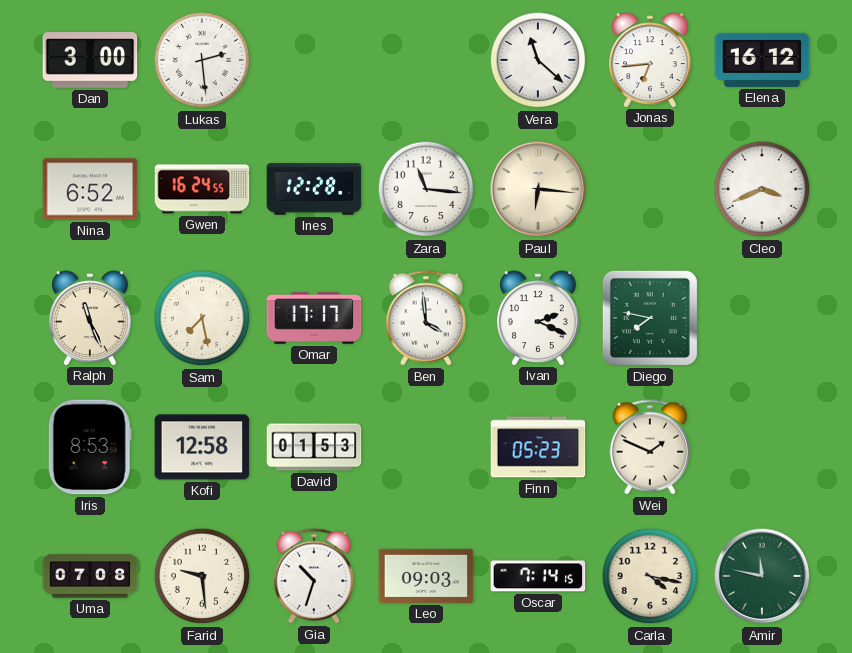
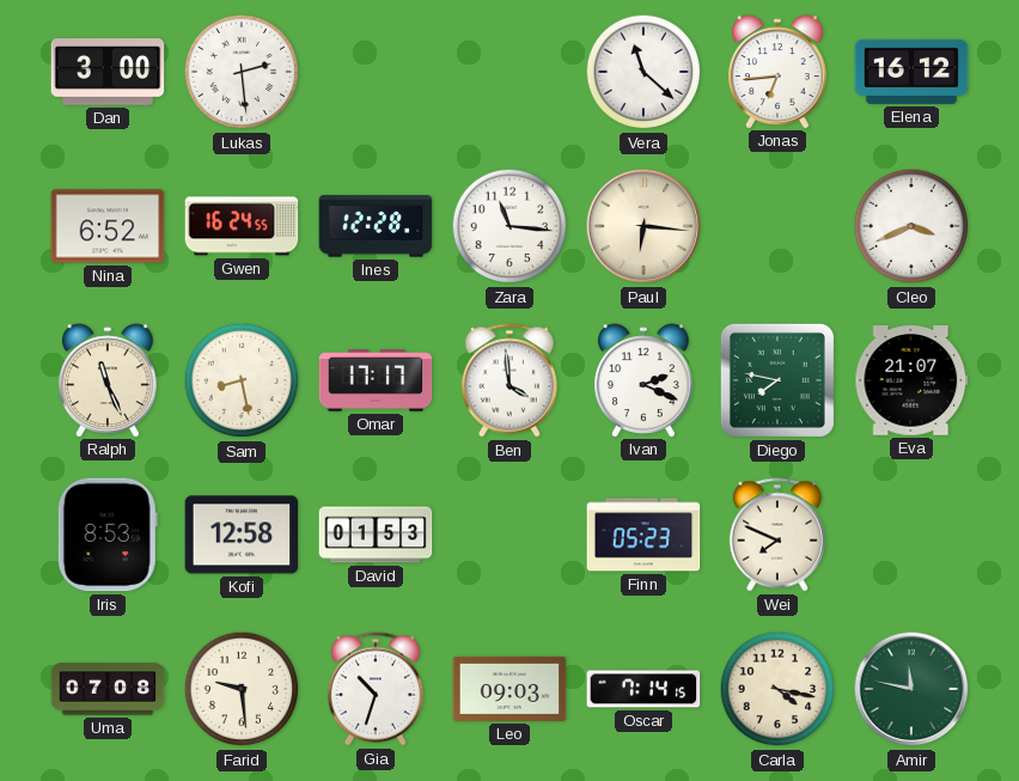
Sam: 7:28 -> 8:28
Eva: none -> 21:07
Wei: 1:49 -> 7:49
